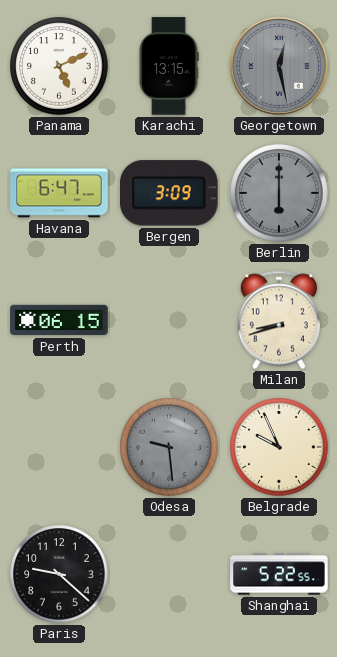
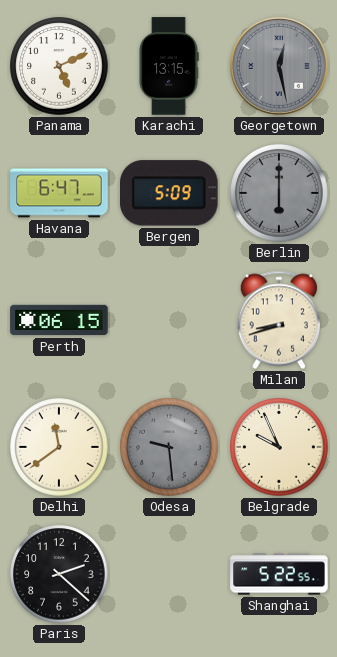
Bergen: 3:09 -> 5:09
Delhi: none -> 11:39
Paris: 9:22 -> 2:22
